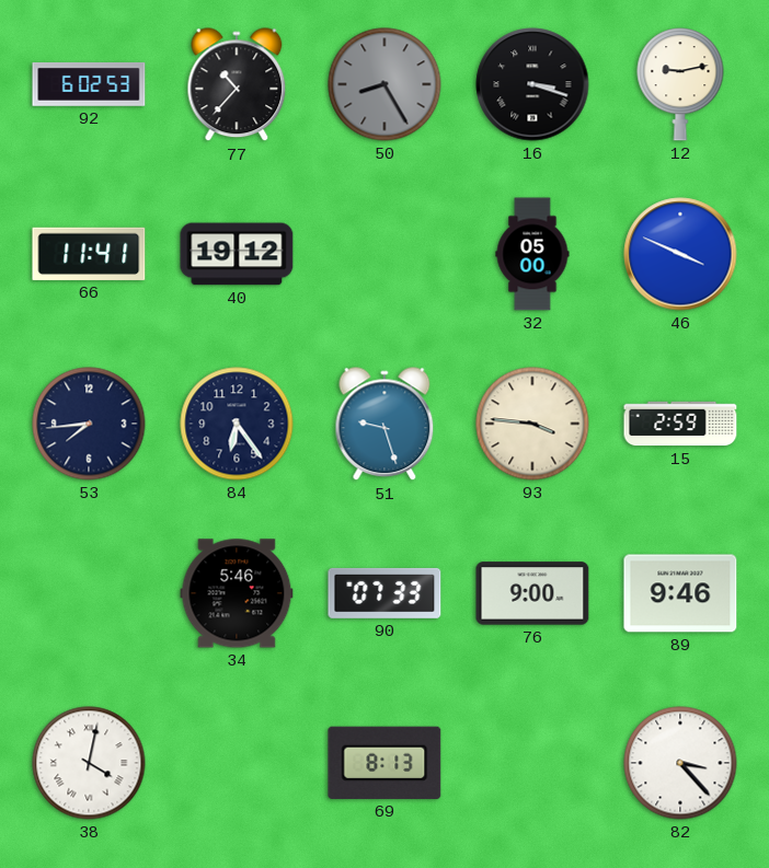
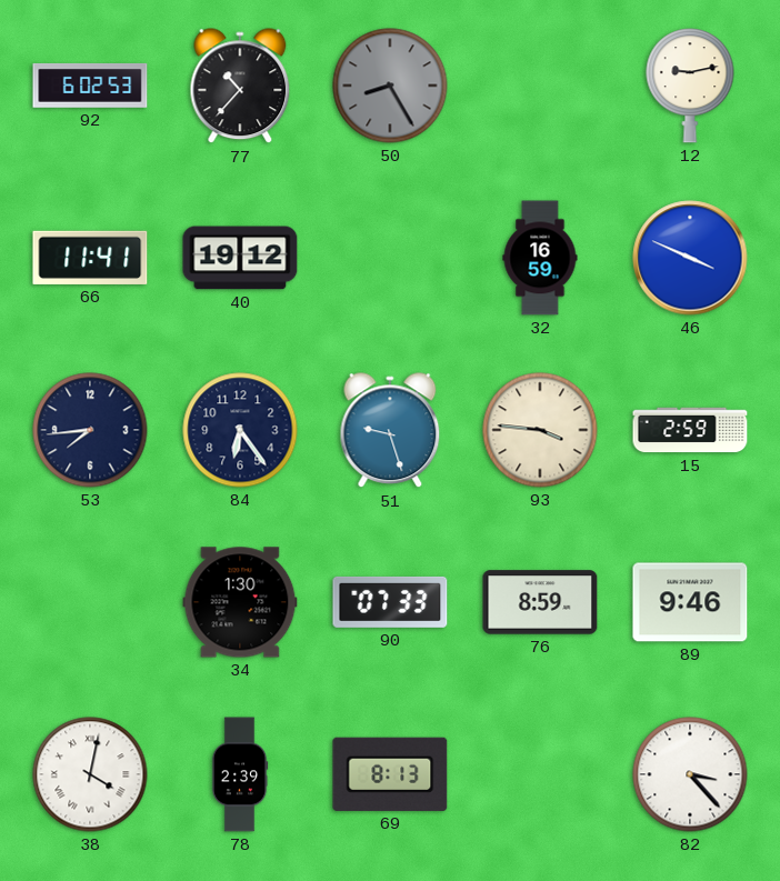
16: 3:18 -> none
32: 05:00 -> 16:59
34: 5:46 -> 1:30
76: 9:00 -> 8:59
78: none -> 2:39
